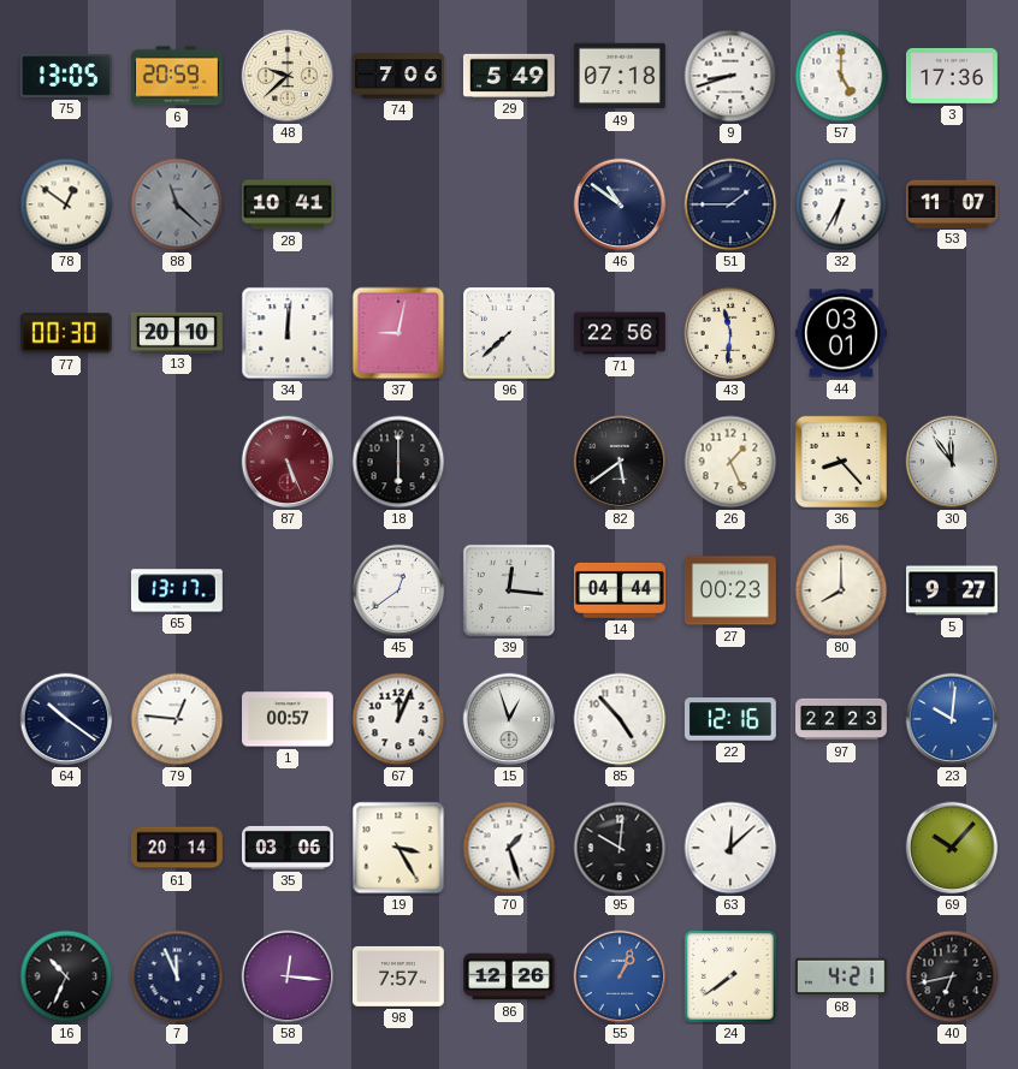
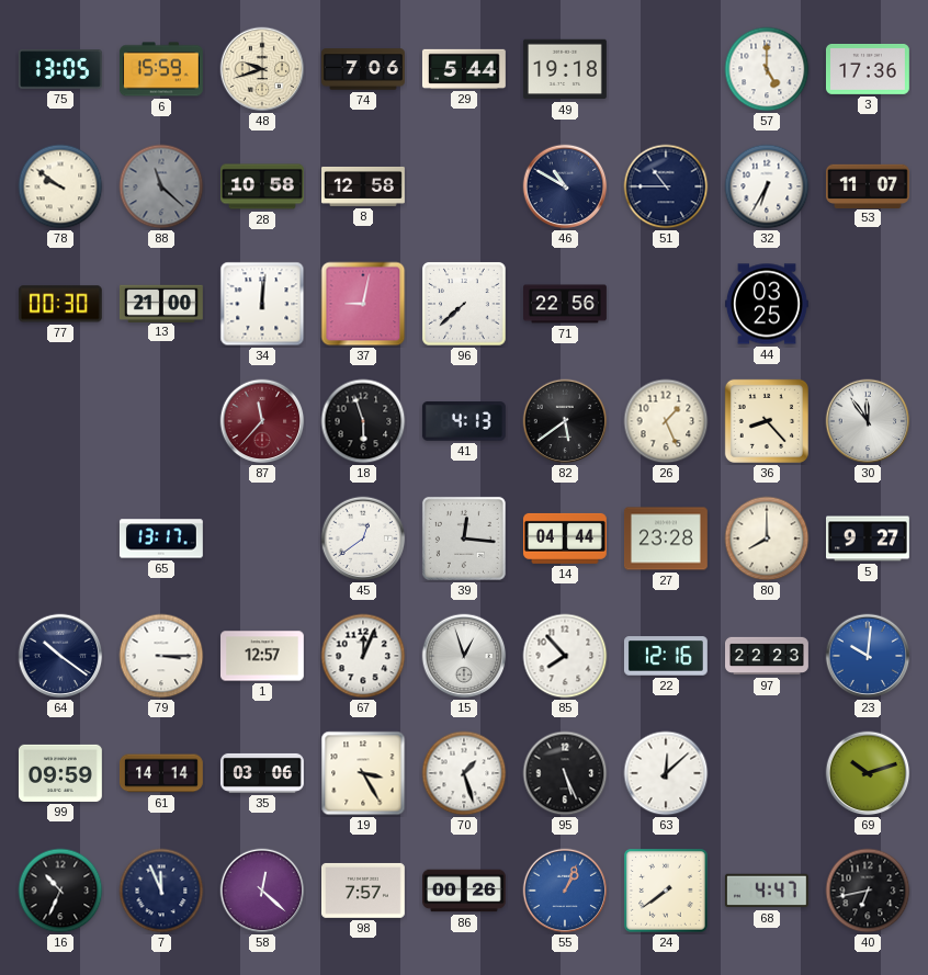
6: 20:59 -> 15:59
48: 9:38 -> 9:42
29: 5:49 -> 5:44
49: 07:18 -> 19:18
9: 8:42 -> none
78: 12:51 -> 9:51
28: 10:41 -> 10:58
8: none -> 12:58
46: 10:51 -> 10:50
51: 1:45 -> 10:45
13: 20:10 -> 21:00
43: 11:31 -> none
44: 03:01 -> 03:25
87: 5:26 -> 11:37
18: 6:00 -> 5:57
41: none -> 4:13
27: 00:23 -> 23:28
79: 12:46 -> 3:15
1: 00:57 -> 12:57
85: 4:53 -> 7:53
99: none -> 09:59
61: 20:14 -> 14:14
95: 10:01 -> 5:26
69: 10:07 -> 10:12
58: 12:16 -> 12:22
86: 12:26 -> 00:26
68: 4:21 -> 4:47
